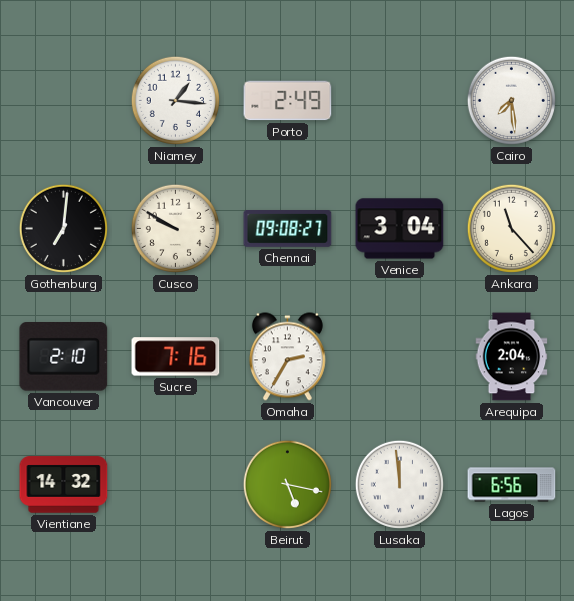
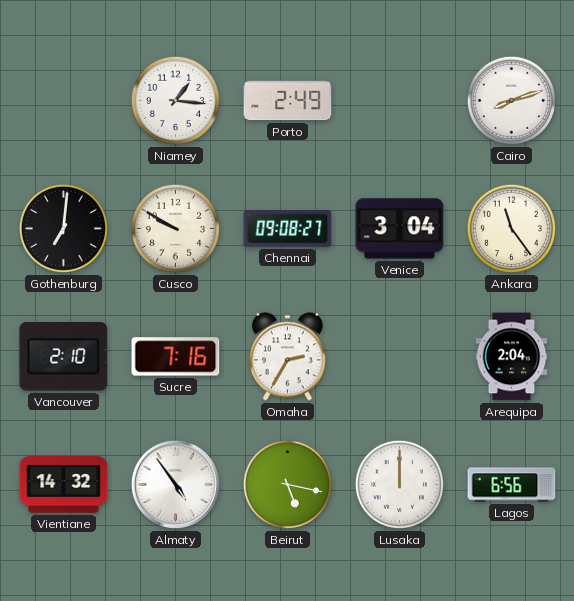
Cairo: 7:29 -> 8:12
Ankara: 11:23 -> 11:24
Almaty: none -> 4:54
Lusaka: 11:59 -> 12:00
